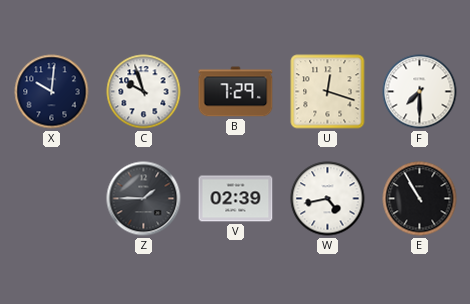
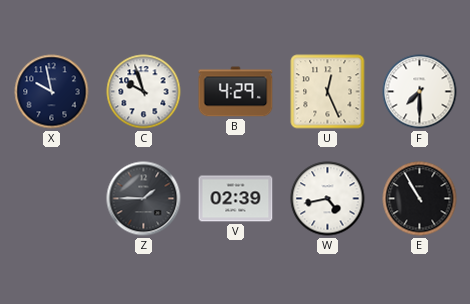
X: 10:01 -> 9:58
B: 7:29 -> 4:29
U: 12:18 -> 12:26
